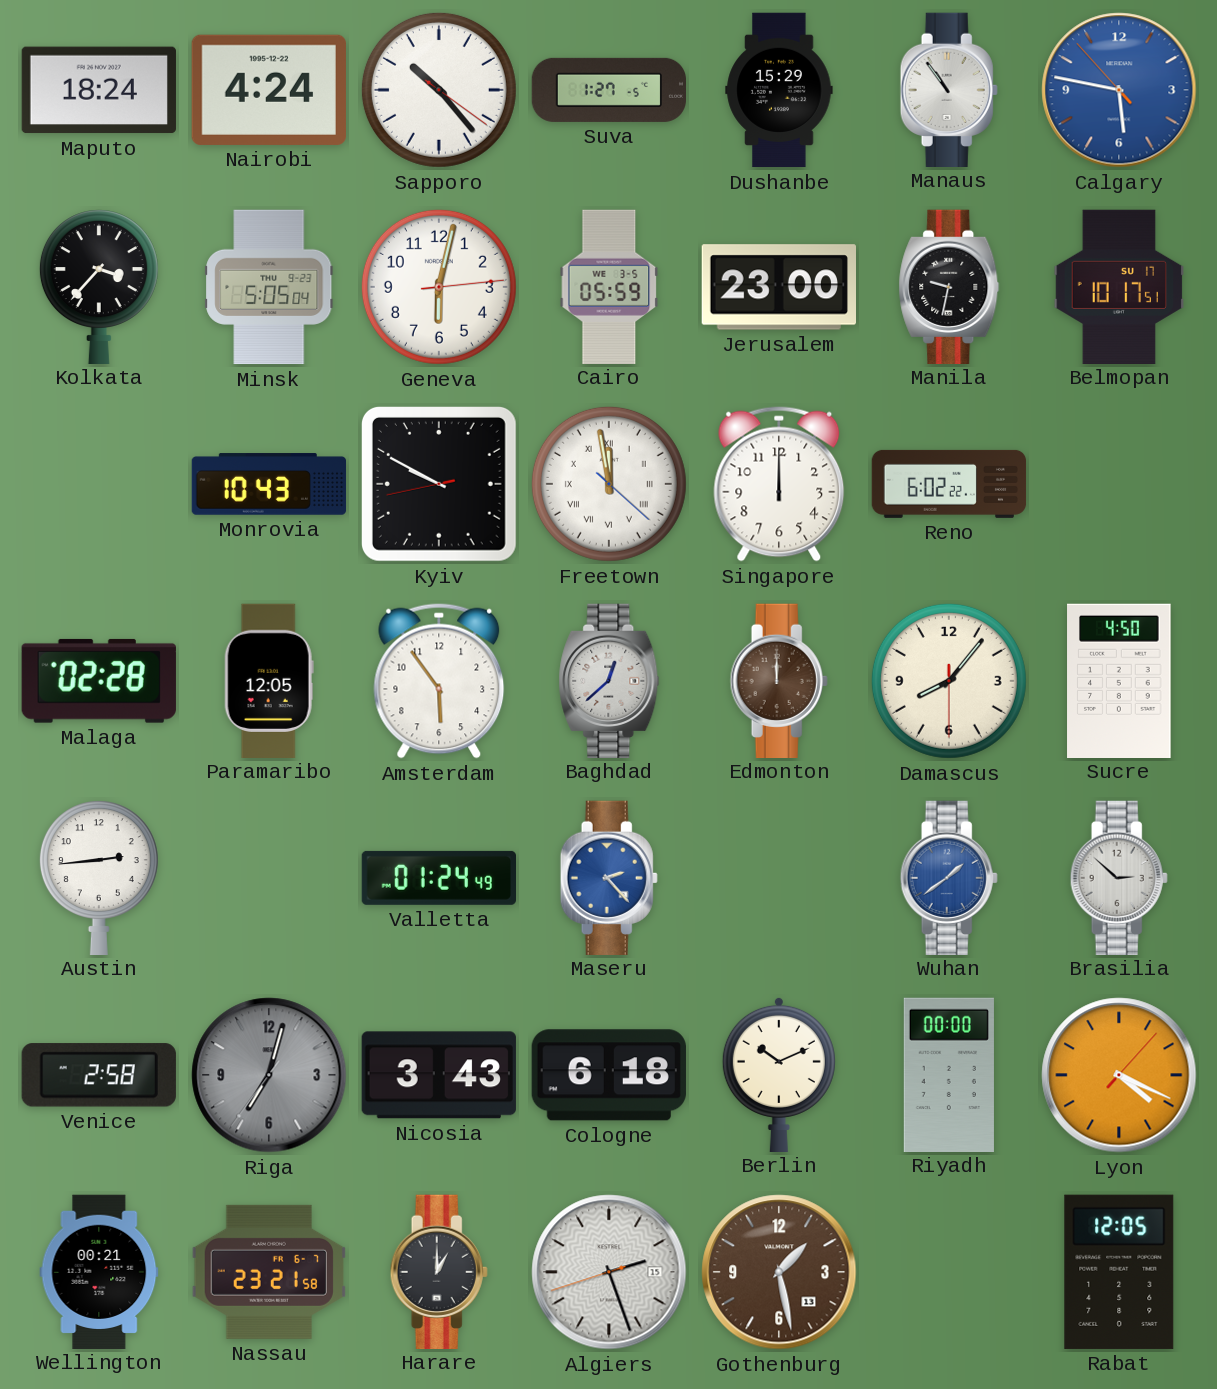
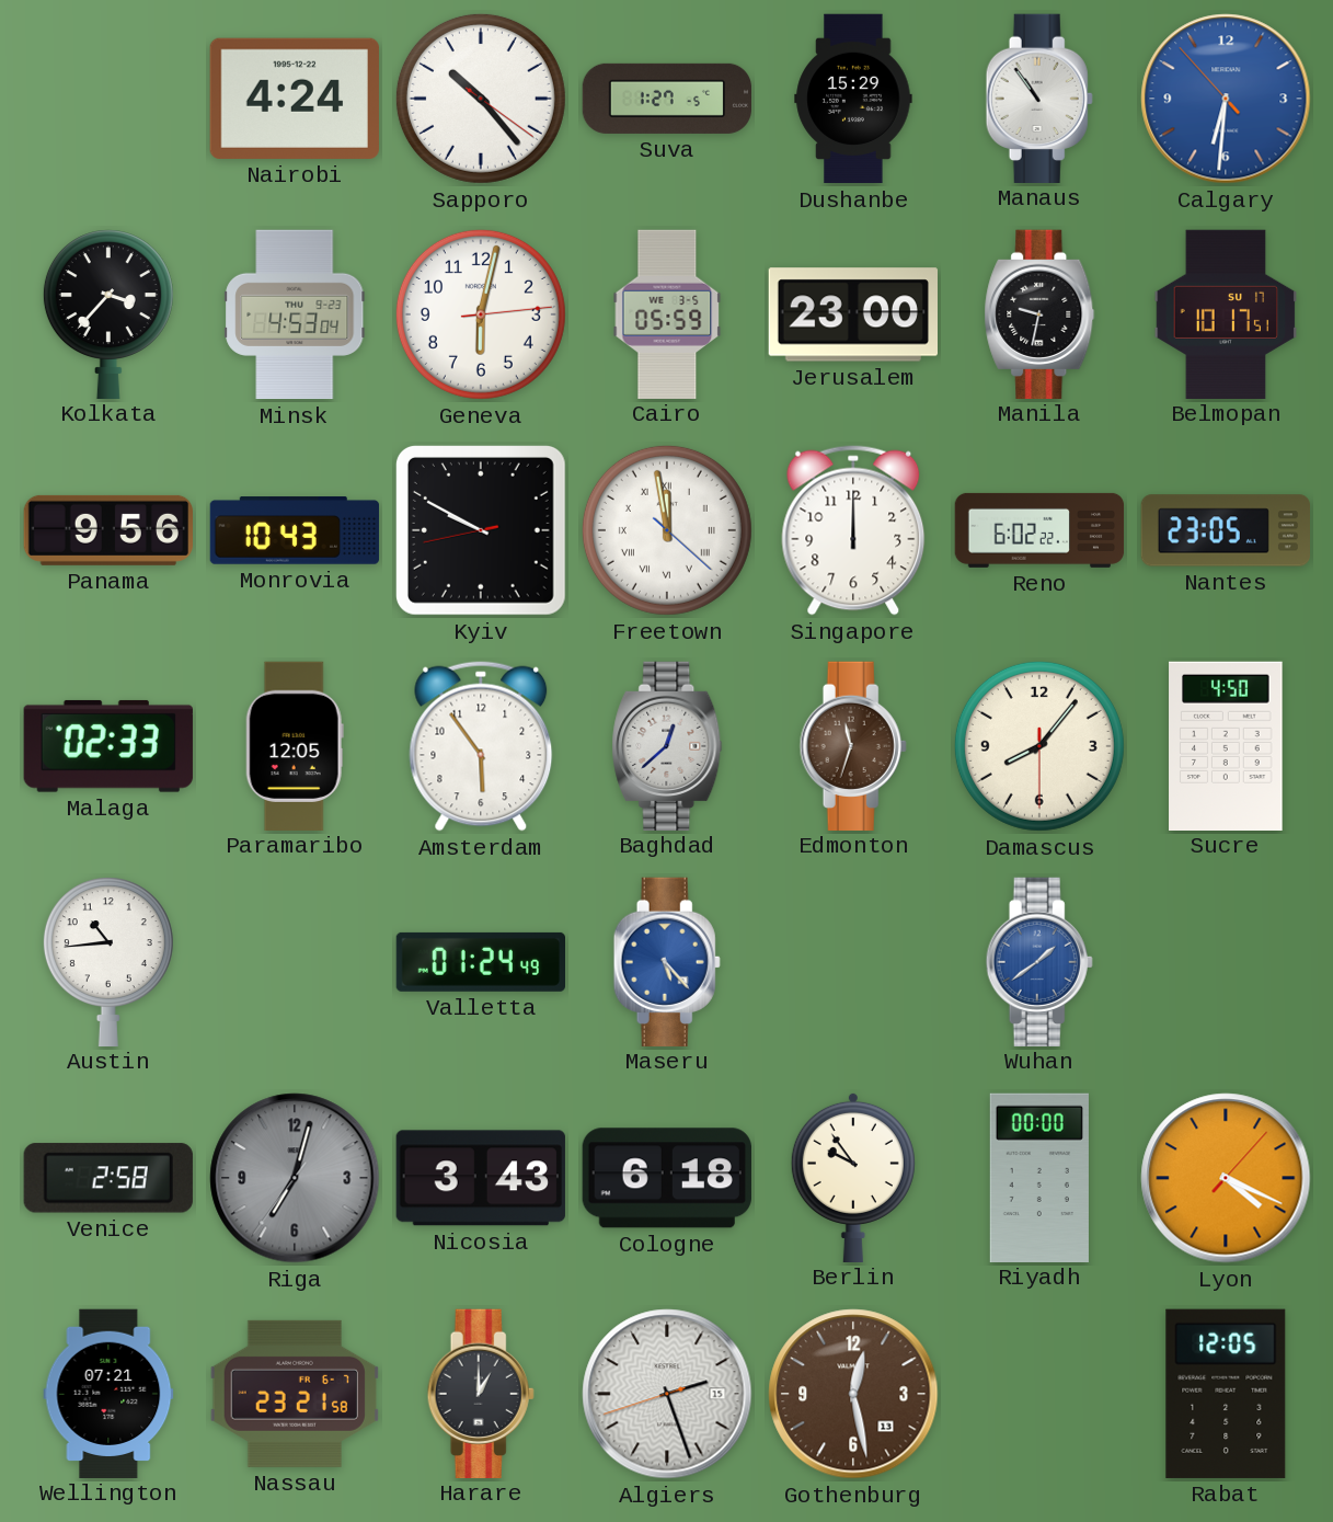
Maputo: 18:24 -> none
Calgary: 5:46 -> 6:30
Minsk: 5:05 -> 4:53
Panama: none -> 9:56
Nantes: none -> 23:05
Malaga: 02:28 -> 02:33
Edmonton: 12:00 -> 11:33
Austin: 2:44 -> 10:44
Maseru: 2:23 -> 5:23
Brasilia: 2:52 -> none
Berlin: 10:11 -> 9:54
Wellington: 00:21 -> 07:21
Gothenburg: 1:28 -> 12:28
